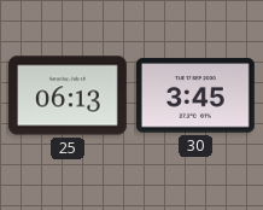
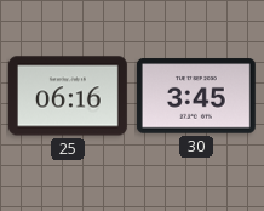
25: 06:13 -> 06:16
